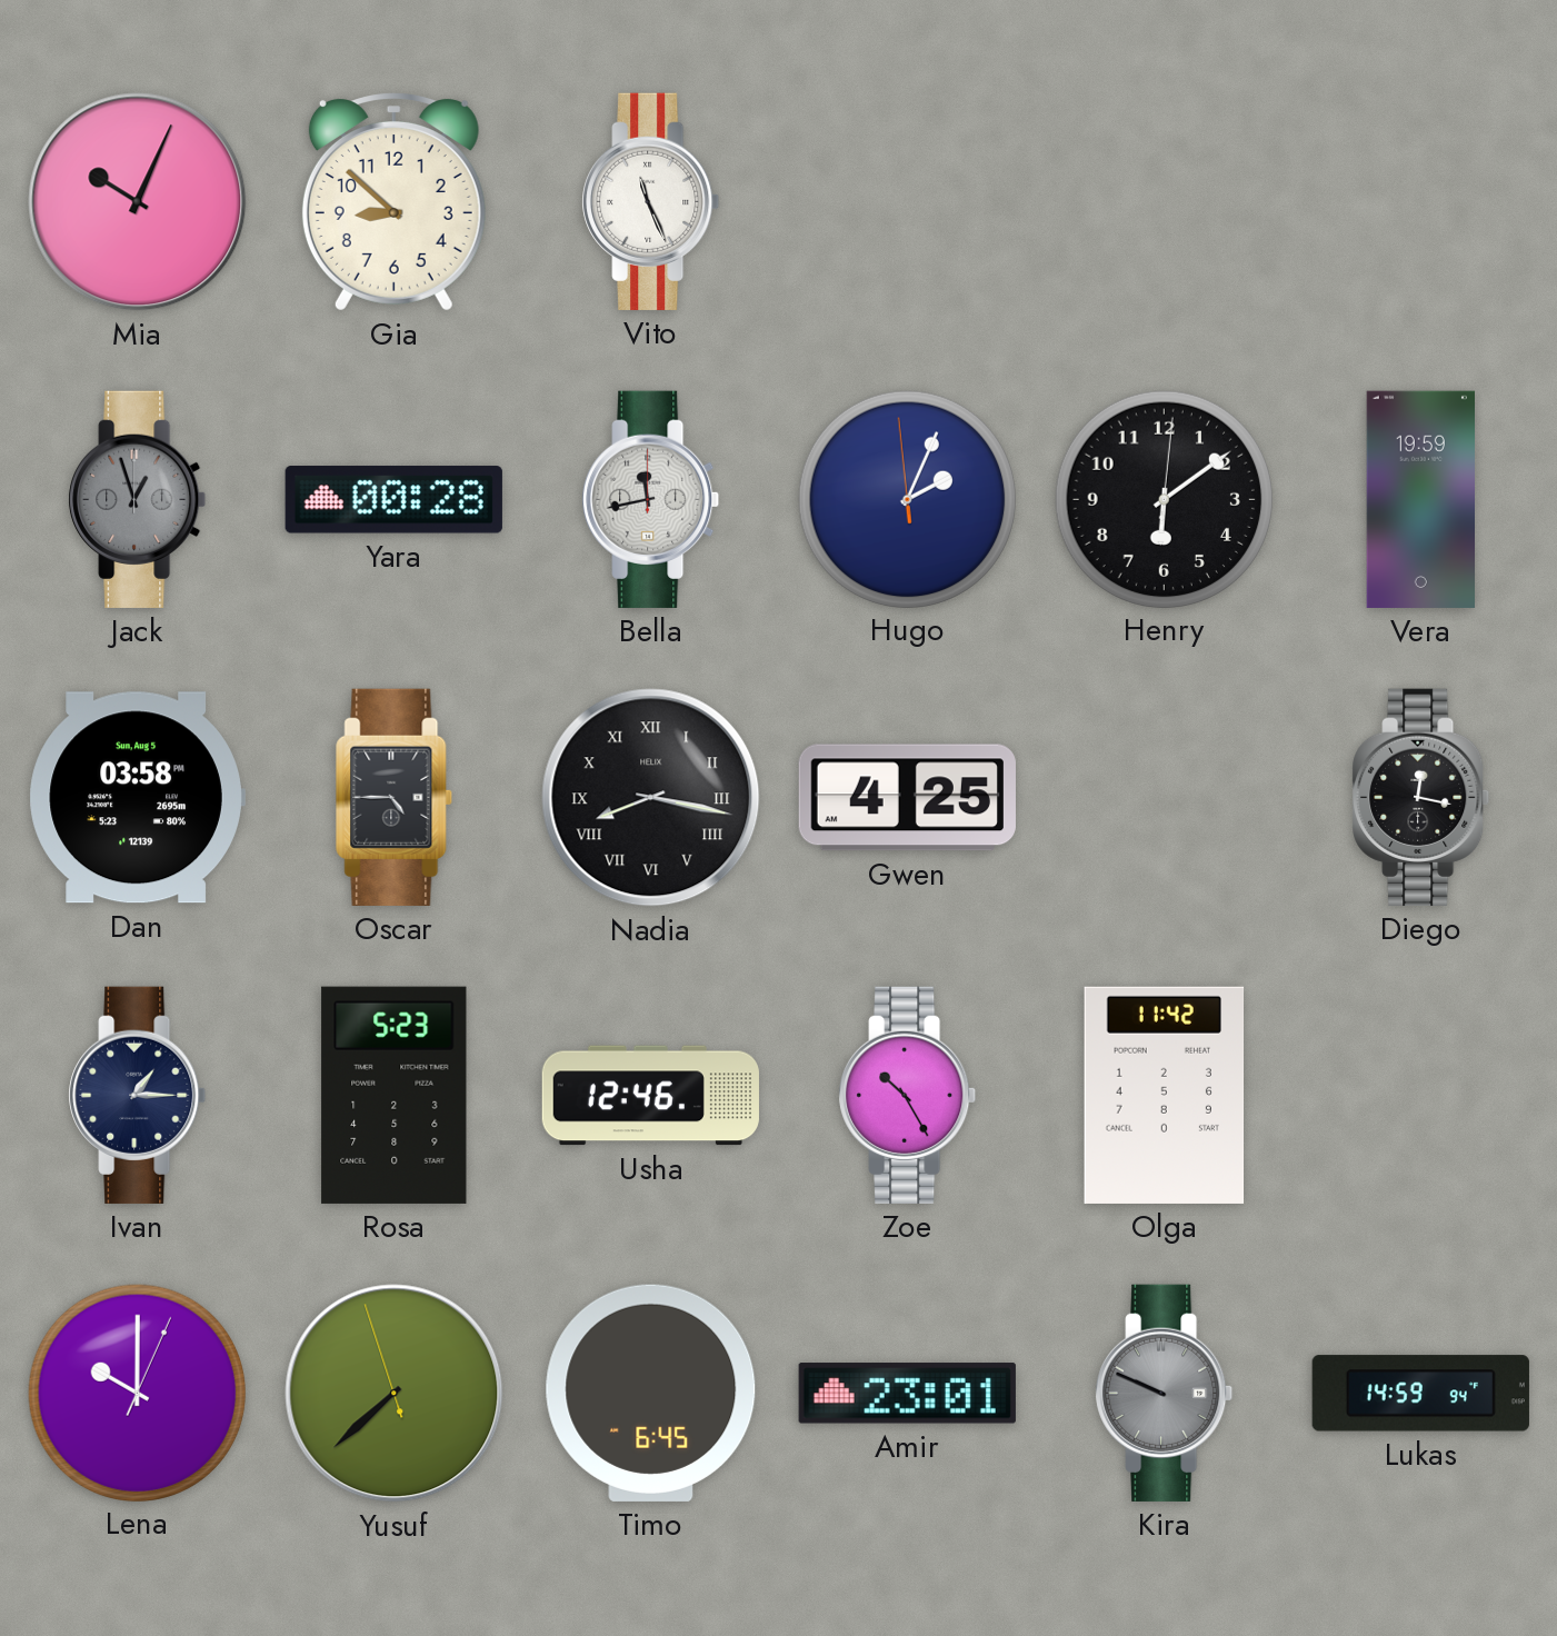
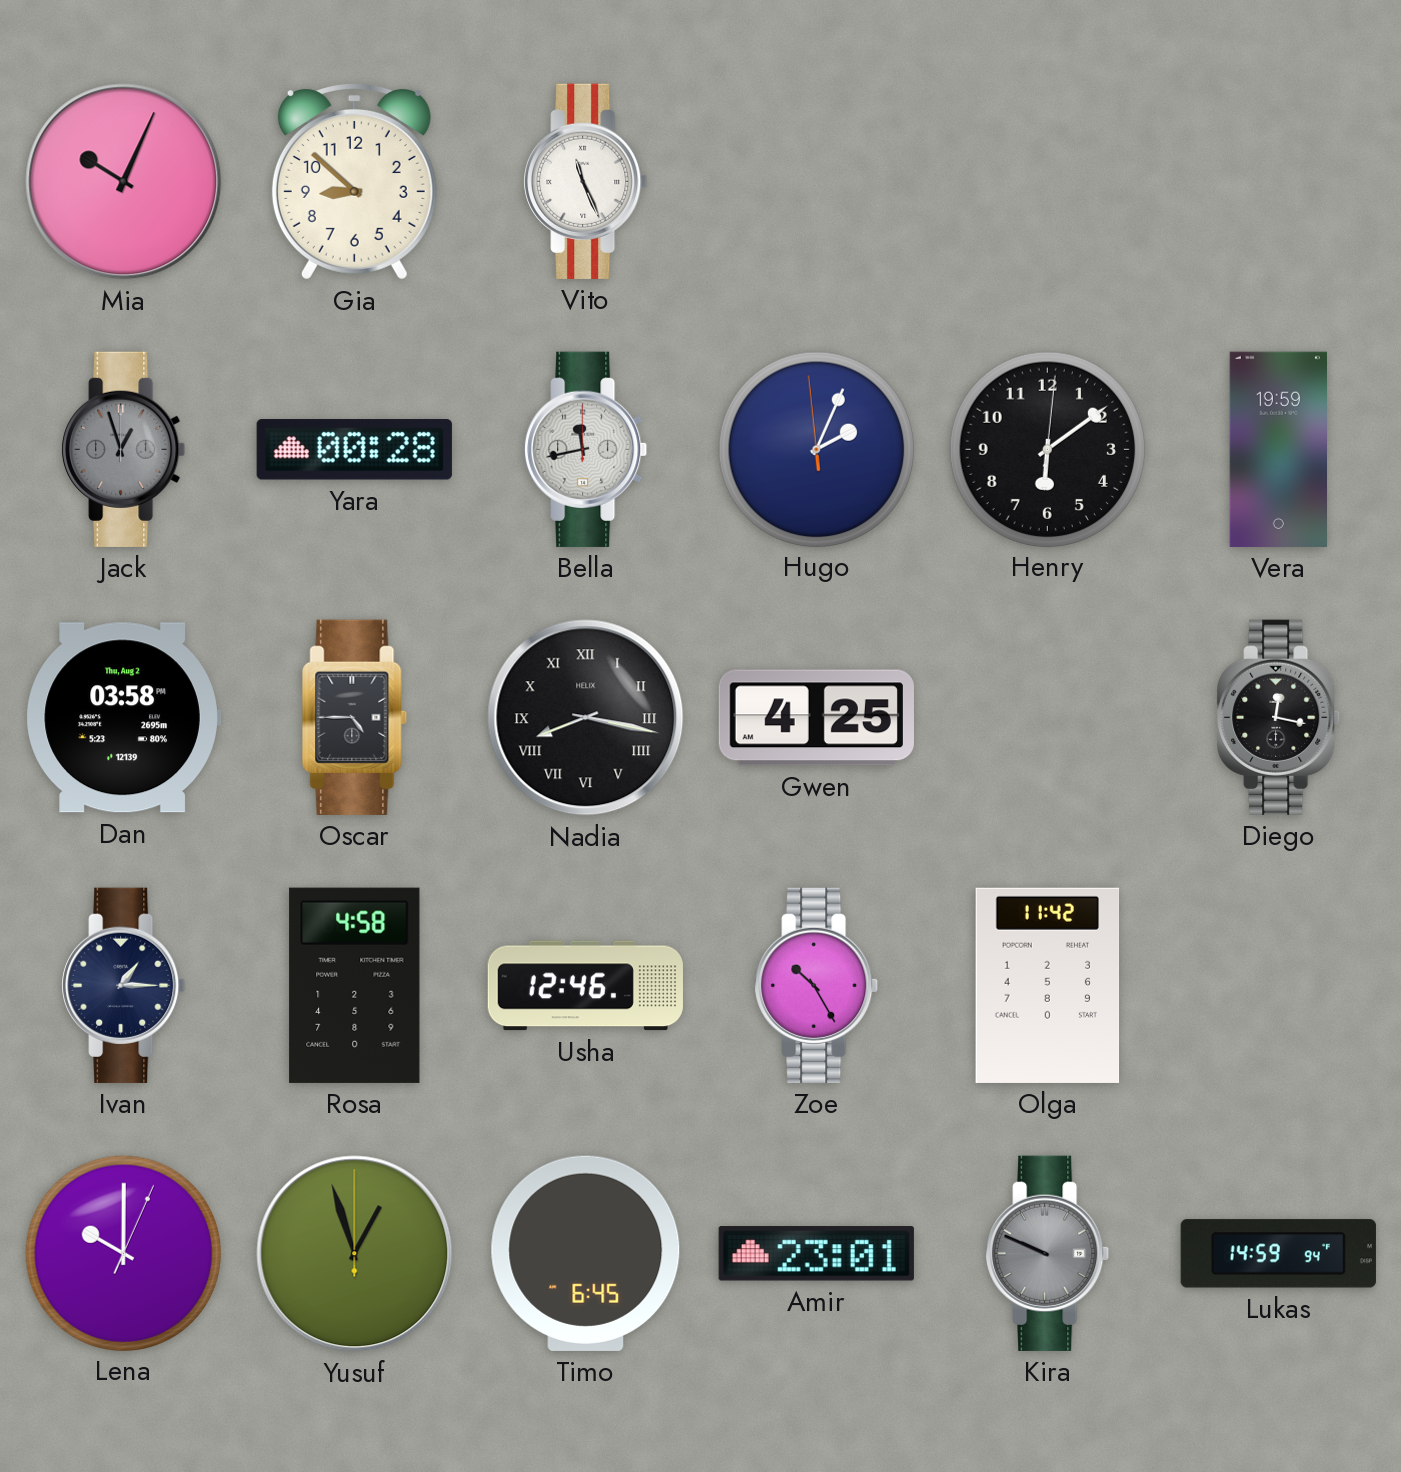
Dan date: Sun, Aug 5 -> Thu, Aug 2
Rosa: 5:23 -> 4:58
Yusuf: 7:37 -> 12:57
